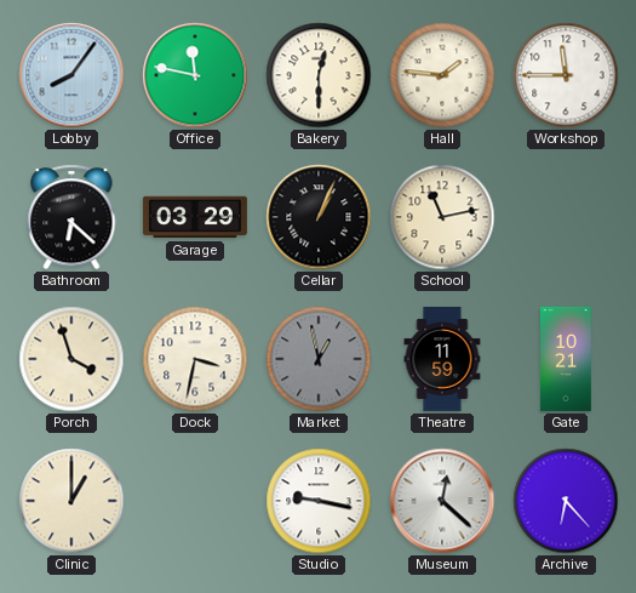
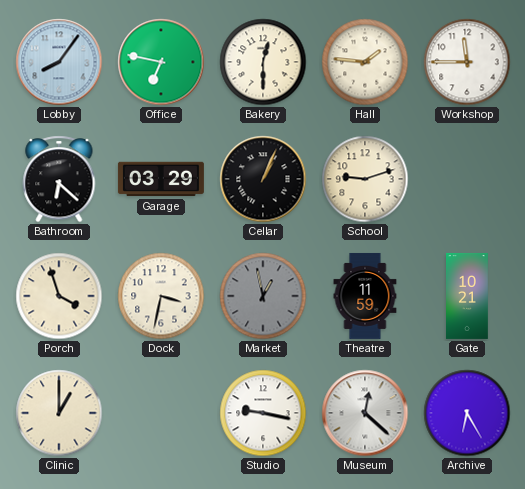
Office: 11:47 -> 6:47
School: 11:13 -> 9:12
Archive: 6:23 -> 6:25
